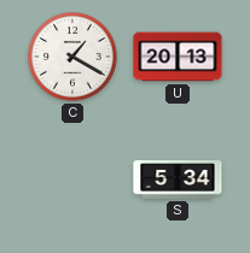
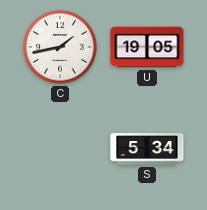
C: 1:20 -> 1:43
U: 20:13 -> 19:05
